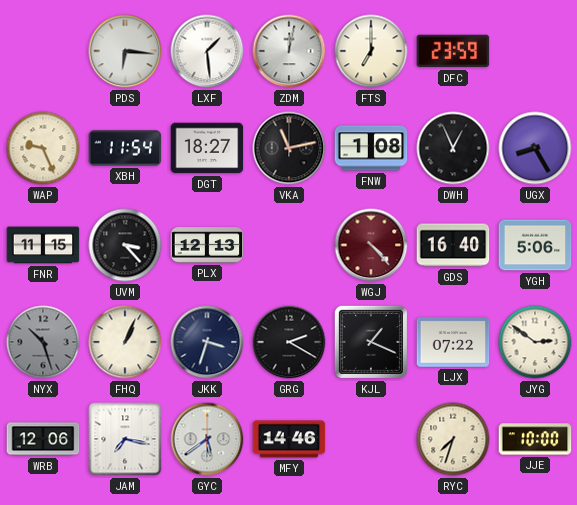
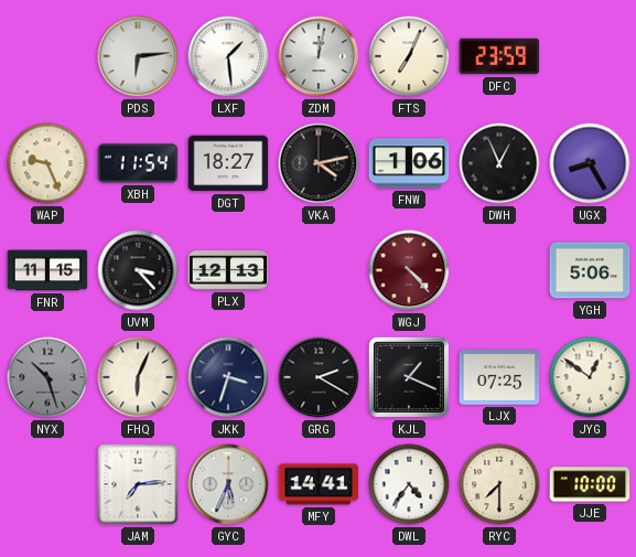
PDS: 6:16 -> 6:14
FTS: 7:00 -> 7:04
VKA: 11:13 -> 4:13
FNW: 1:08 -> 1:06
GDS: 16:40 -> none
FHQ: 1:04 -> 6:04
LJX: 07:22 -> 07:25
JYG: 2:51 -> 12:51
WRB: 12:06 -> none
JAM: 7:17 -> 7:14
GYC: 5:39 -> 5:34
MFY: 14:46 -> 14:41
DWL: none -> 4:36
RYC: 7:33 -> 7:30
